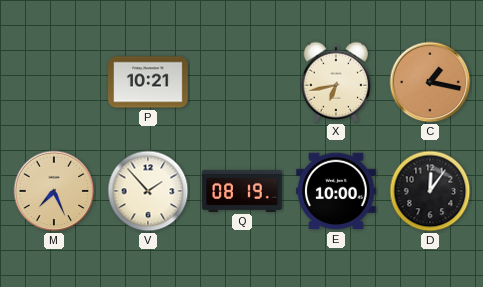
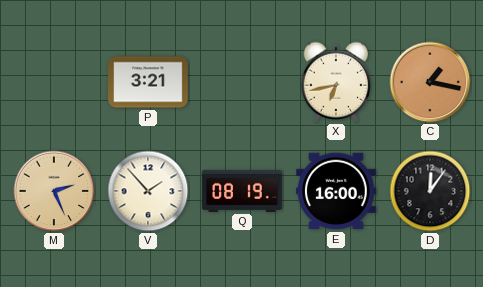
P: 10:21 -> 3:21
M: 7:26 -> 2:26
E: 10:00 -> 16:00
